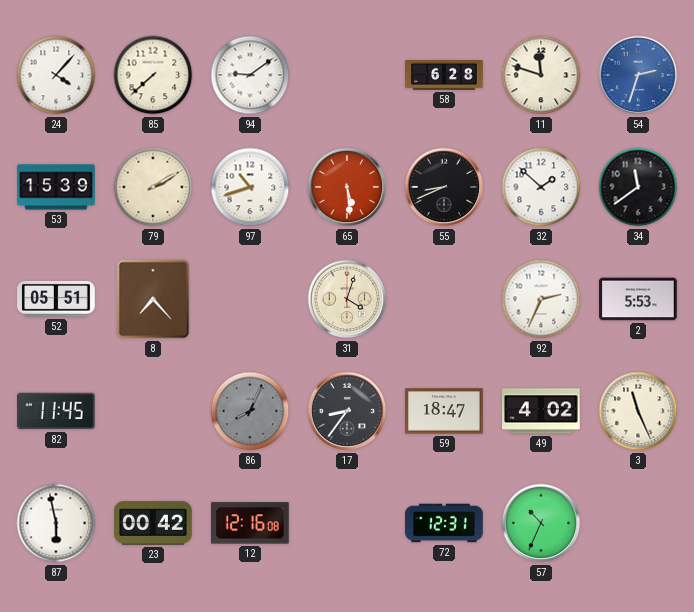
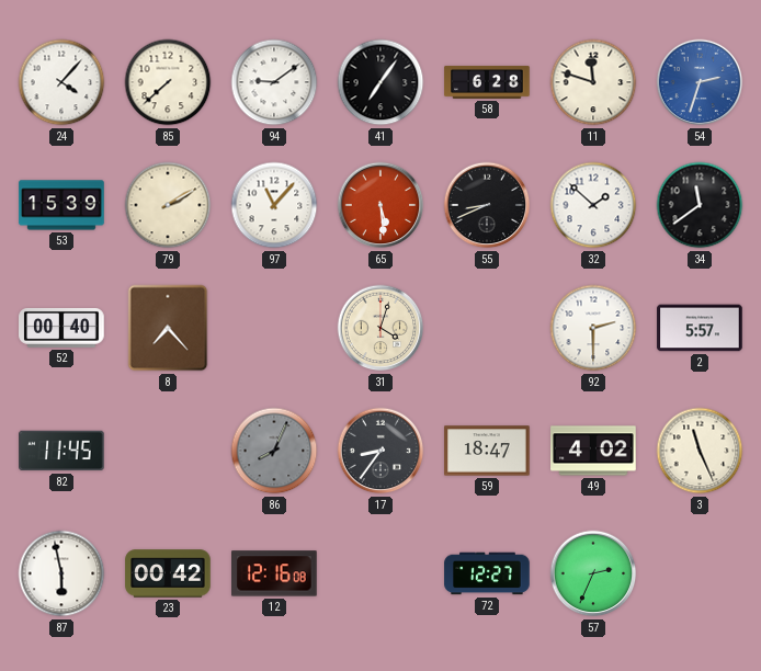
41: none -> 7:06
97: 10:42 -> 11:07
52: 05:51 -> 00:40
92: 2:34 -> 2:30
2: 5:53 -> 5:57
72: 12:31 -> 12:27
57: 10:34 -> 2:34
